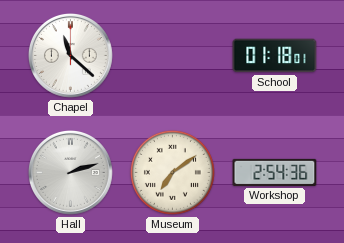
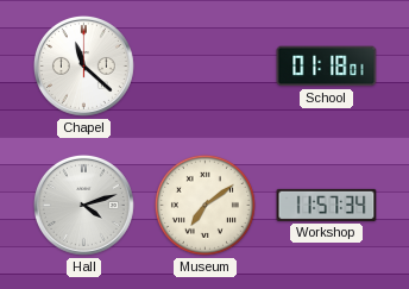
Hall: 2:12 -> 4:12
Workshop: 2:54 -> 11:57
